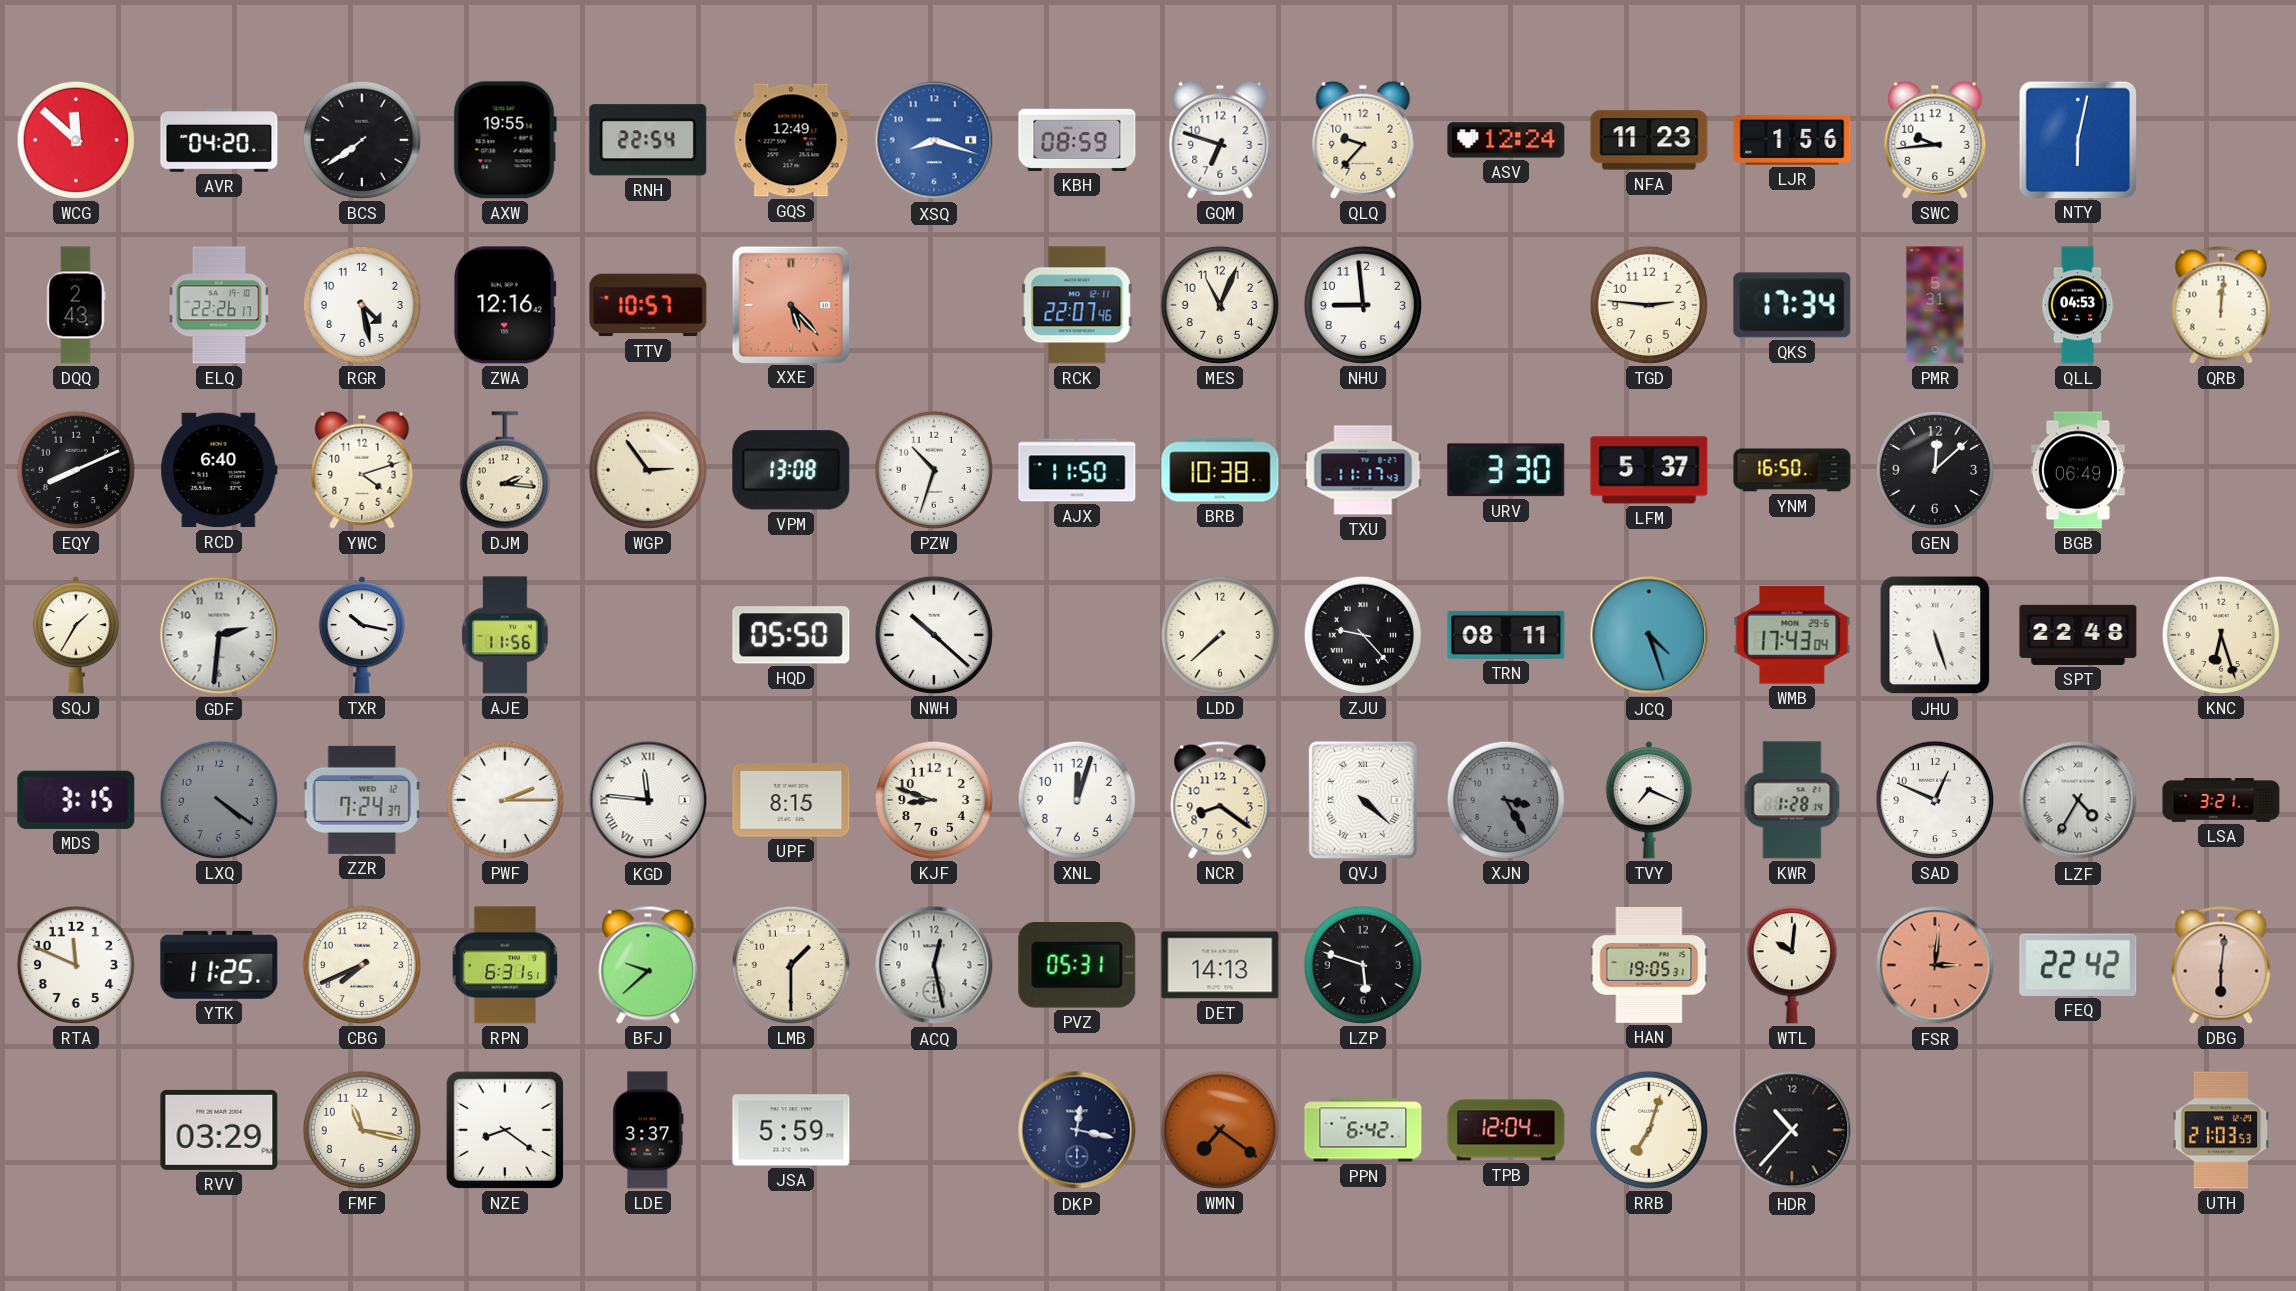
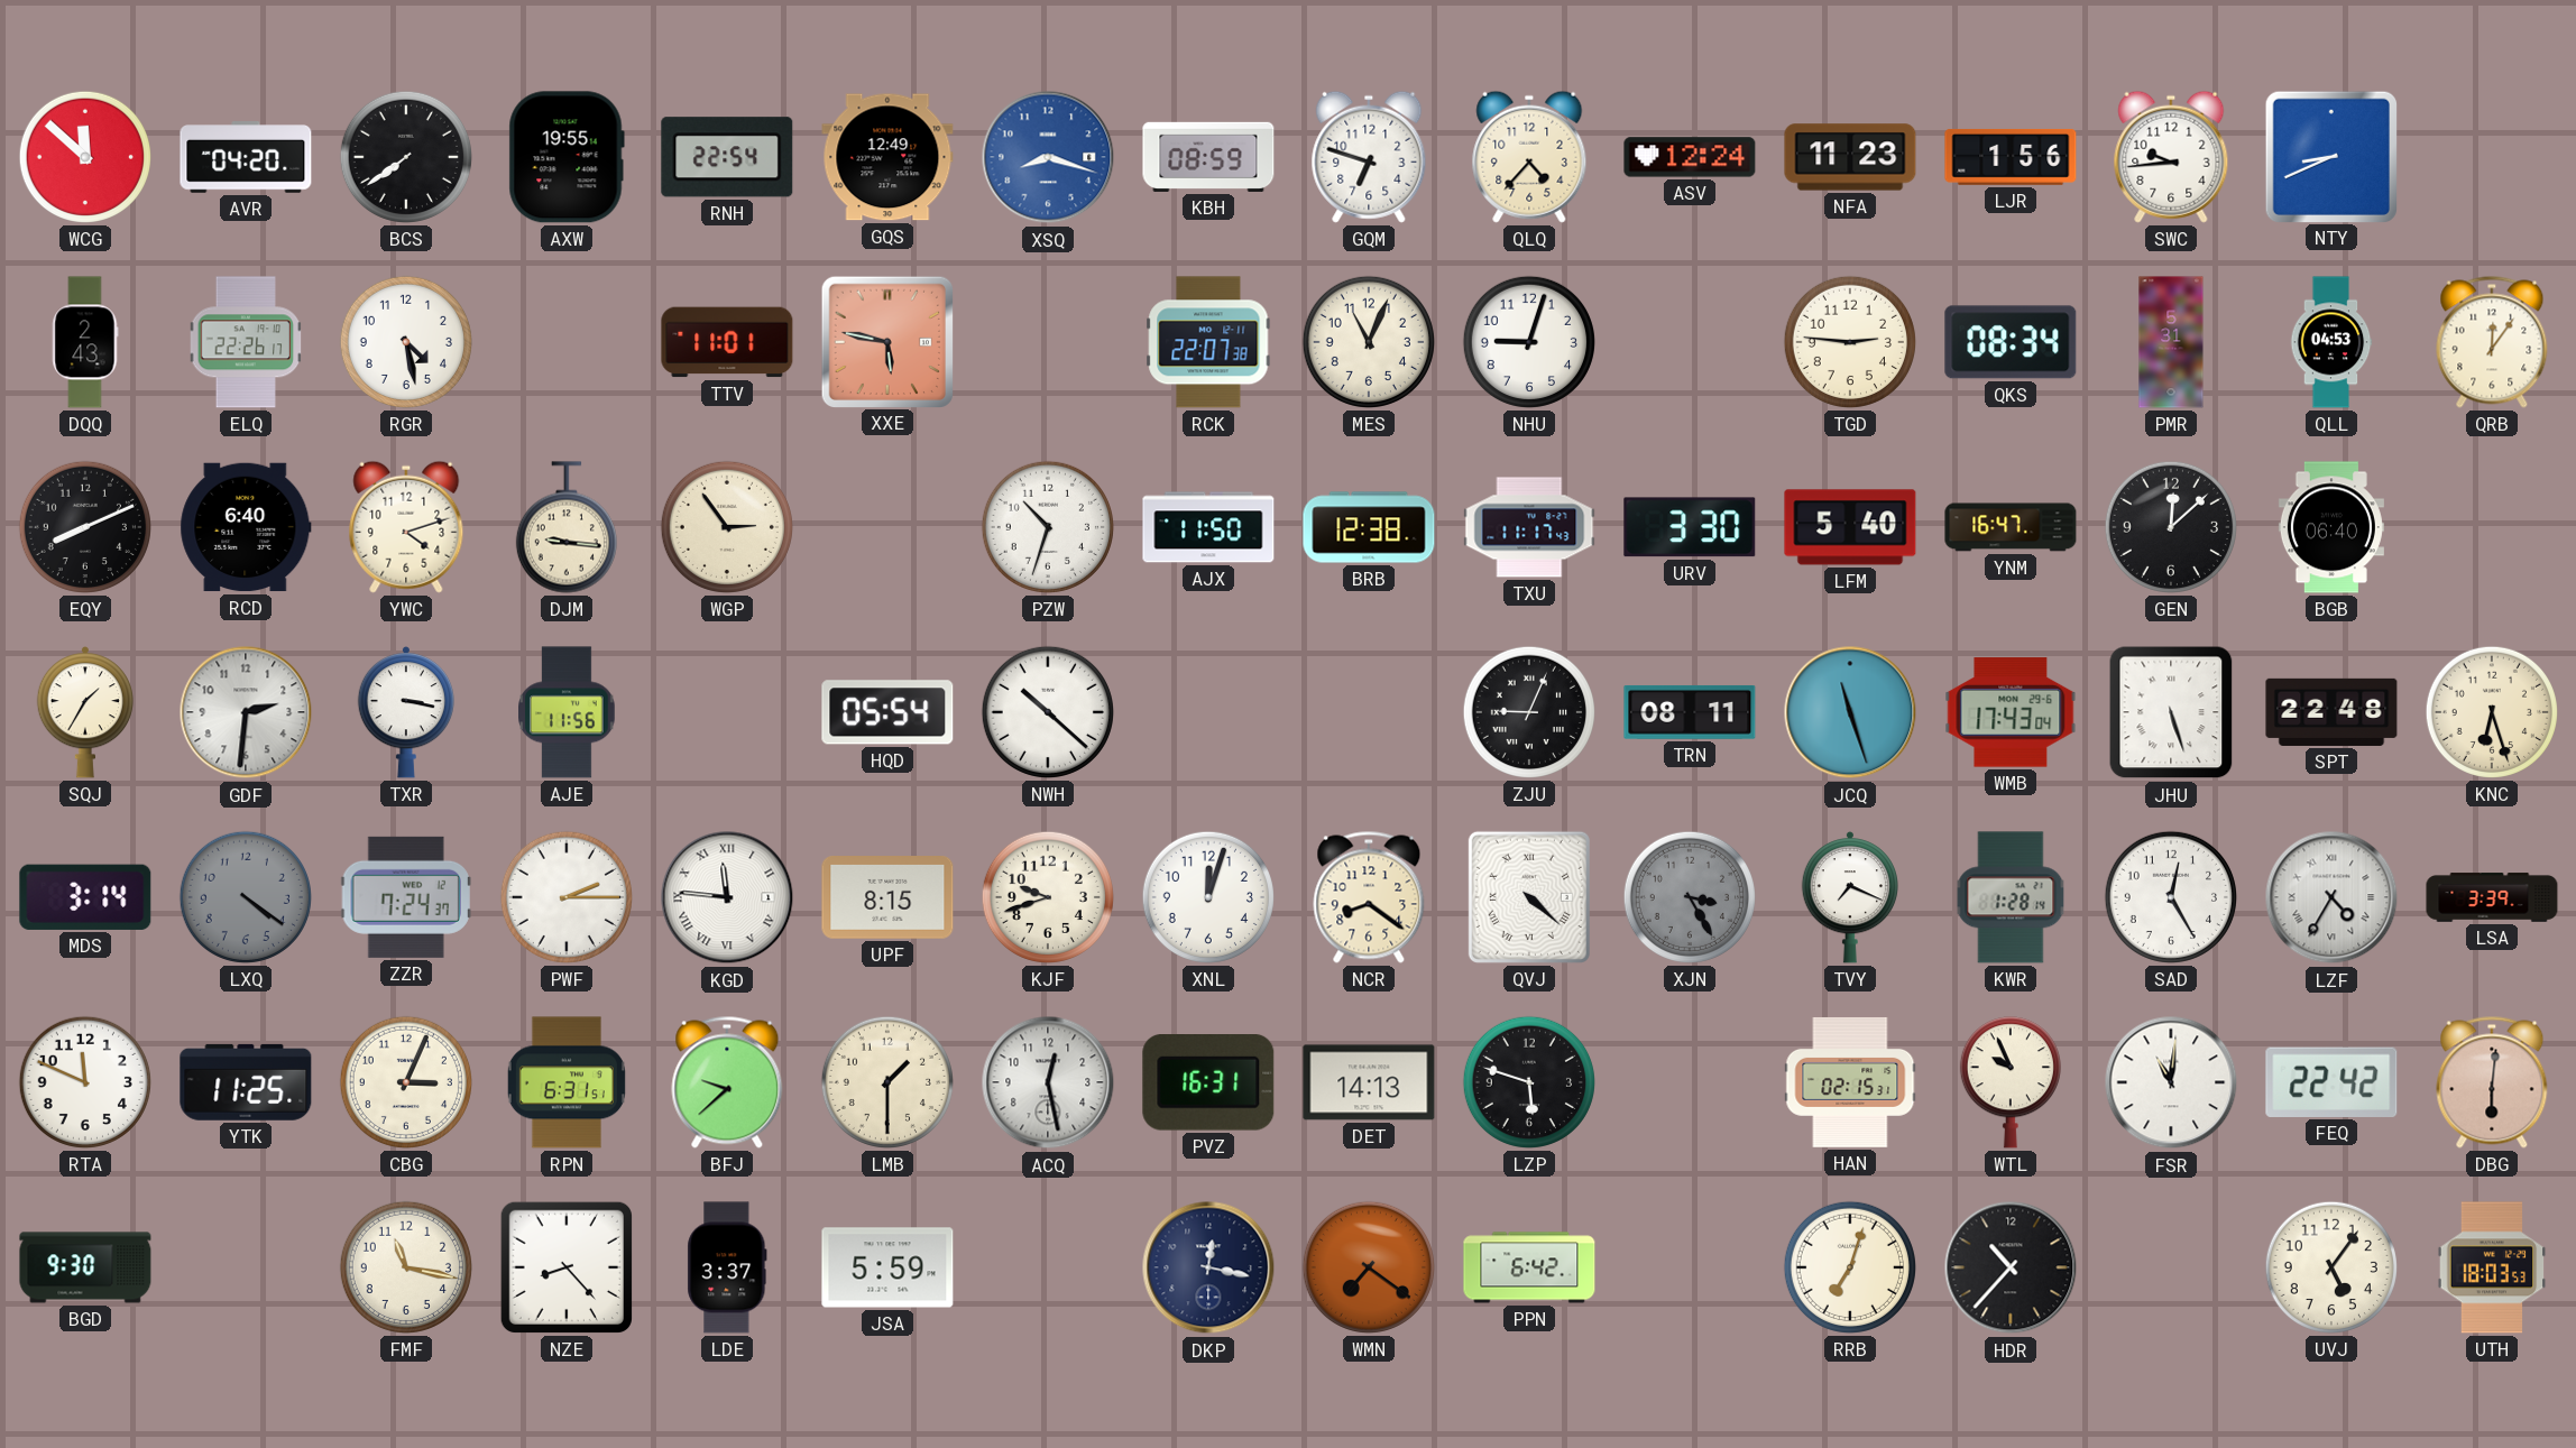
QLQ: 9:37 -> 4:37
NTY: 6:02 -> 8:41
ZWA: 12:16 -> none
TTV: 10:57 -> 11:01
XXE: 5:23 -> 5:47
RCK: 22:07:46 -> 22:07:38
NHU: 8:59 -> 9:03
QKS: 17:34 -> 08:34
QRB: 12:01 -> 12:06
DJM: 2:16 -> 9:16
VPM: 13:08 -> none
BRB: 10:38 -> 12:38
LFM: 5:37 -> 5:40
YNM: 16:50 -> 16:47
BGB: 06:49 -> 06:40
TXR: 10:17 -> 3:17
HQD: 05:50 -> 05:54
LDD: 7:38 -> none
ZJU: 9:23 -> 9:04
JCQ: 4:27 -> 11:27
MDS: 3:15 -> 3:14
KJF: 8:48 -> 9:42
SAD: 12:49 -> 12:25
LSA: 3:21 -> 3:39
CBG: 7:41 -> 3:04
PVZ: 05:31 -> 16:31
HAN: 19:05 -> 02:15
WTL: 10:01 -> 9:56
FSR: 3:01 -> 11:01
FSR dial: salmon -> white
BGD: none -> 9:30
RVV: 03:29 -> none
NZE: 8:21 -> 8:23
TPB: 12:04 -> none
UVJ: none -> 5:06
UTH: 21:03 -> 18:03
